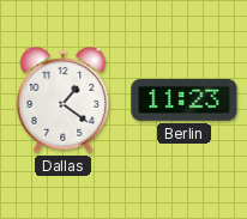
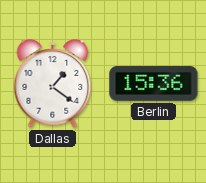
Berlin: 11:23 -> 15:36
